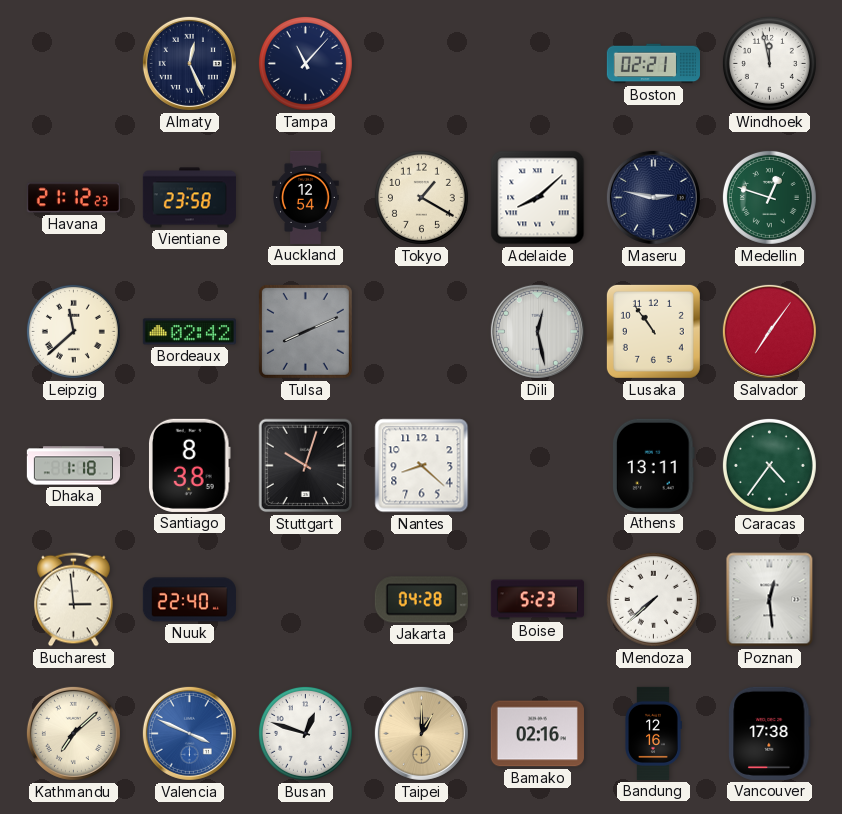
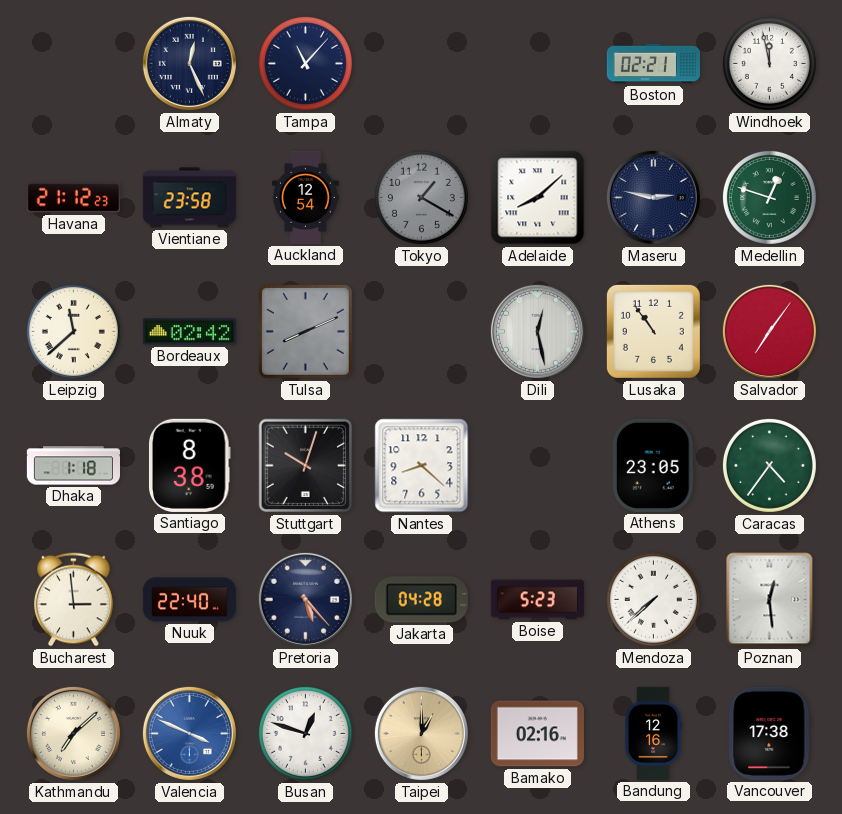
Tokyo dial: cream -> grey
Athens: 13:11 -> 23:05
Pretoria: none -> 5:23
